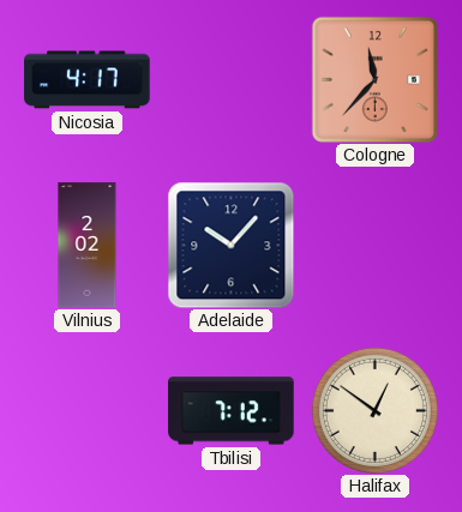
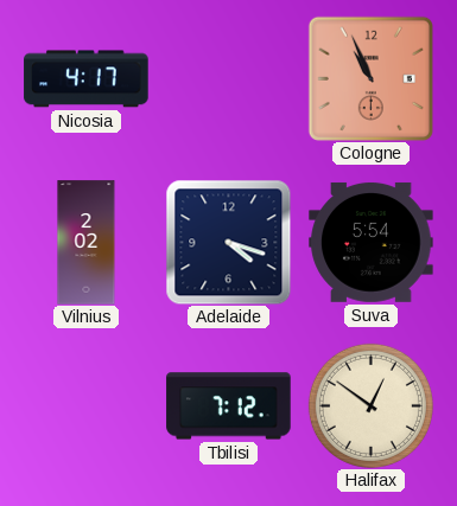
Cologne: 11:37 -> 10:56
Adelaide: 10:07 -> 4:18
Suva: none -> 5:54
